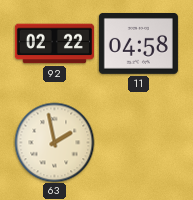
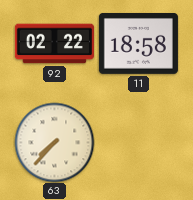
11: 04:58 -> 18:58
63: 1:58 -> 7:37
